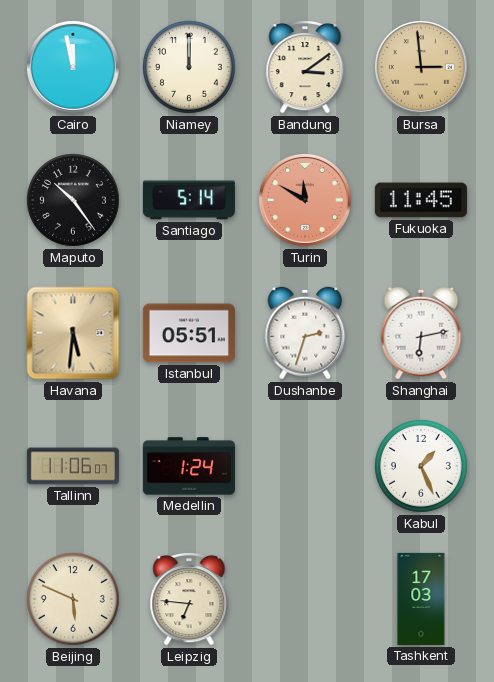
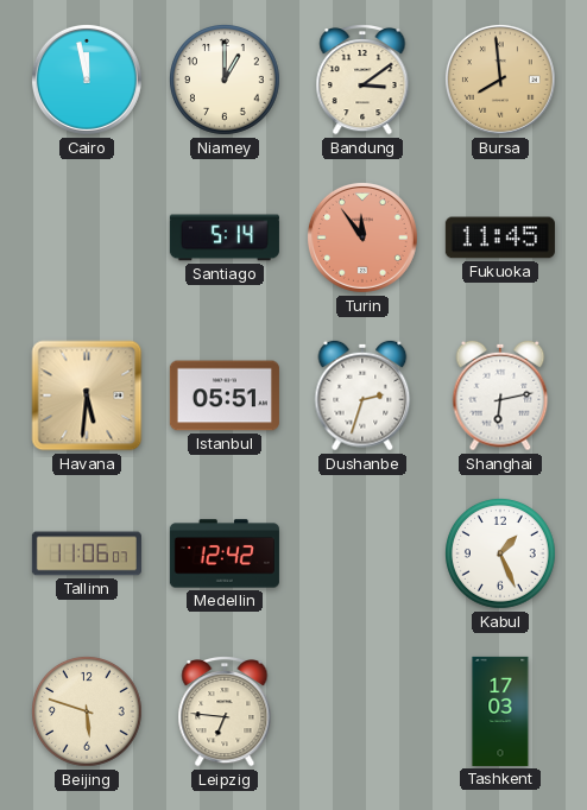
Niamey: 12:00 -> 1:00
Bursa: 2:59 -> 7:59
Maputo: 10:24 -> none
Turin: 11:50 -> 11:54
Medellin: 1:24 -> 12:42
Beijing: 5:49 -> 5:48
